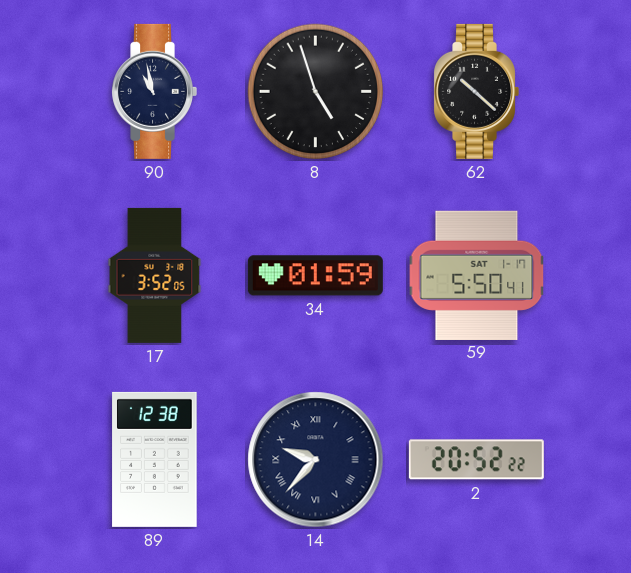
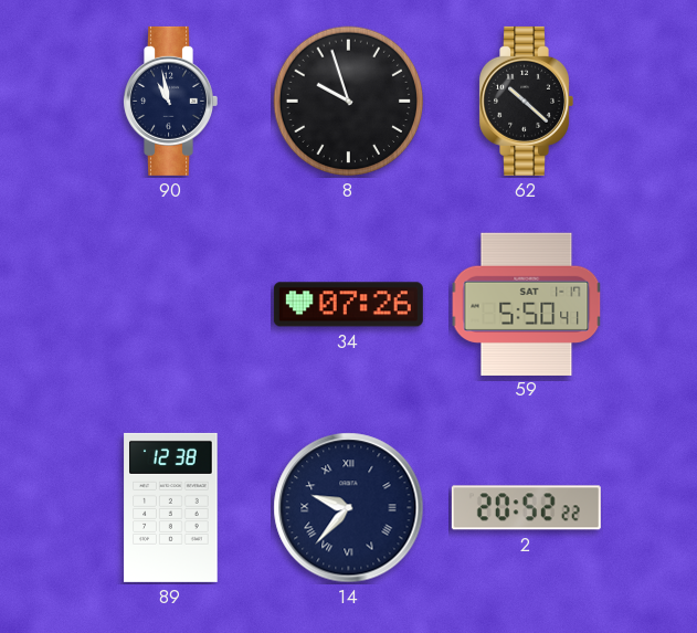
8: 4:57 -> 9:57
17: 3:52 -> none
34: 01:59 -> 07:26
